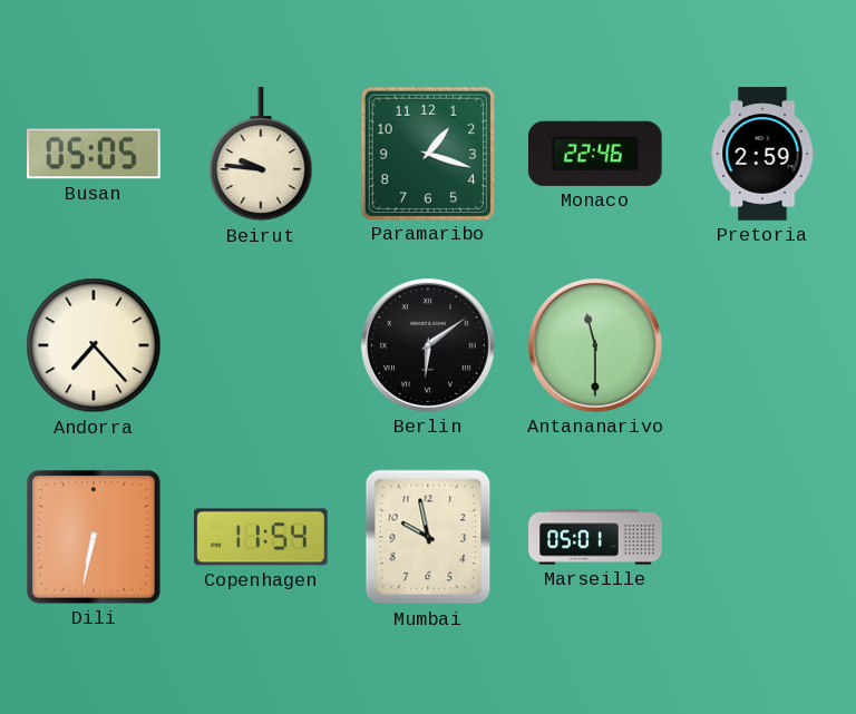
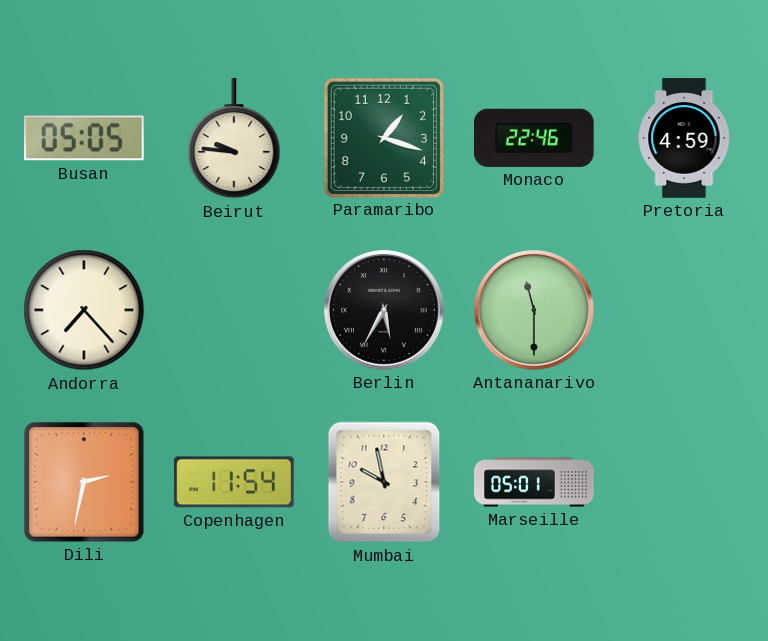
Pretoria: 2:59 -> 4:59
Berlin: 6:09 -> 5:35
Dili: 6:32 -> 2:32
